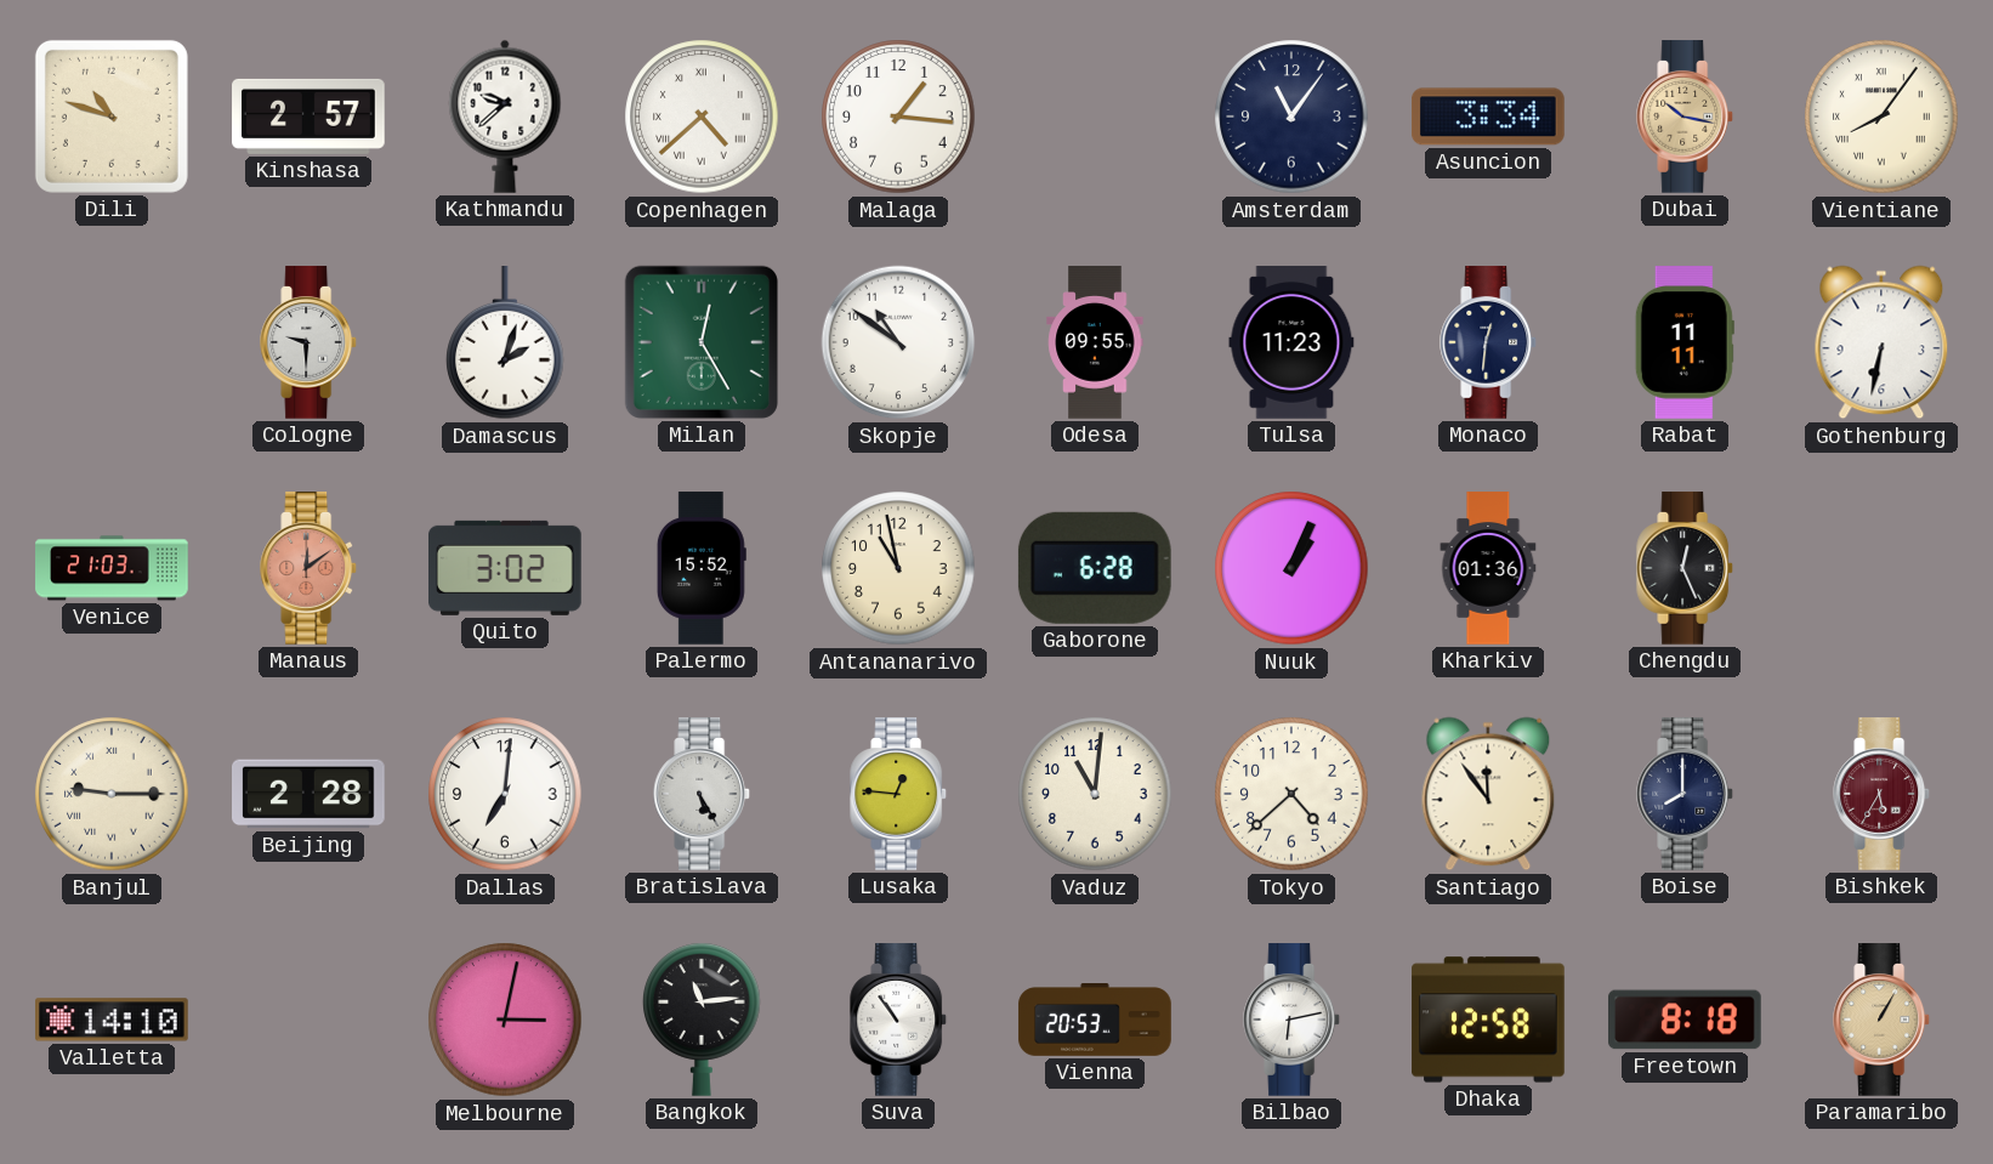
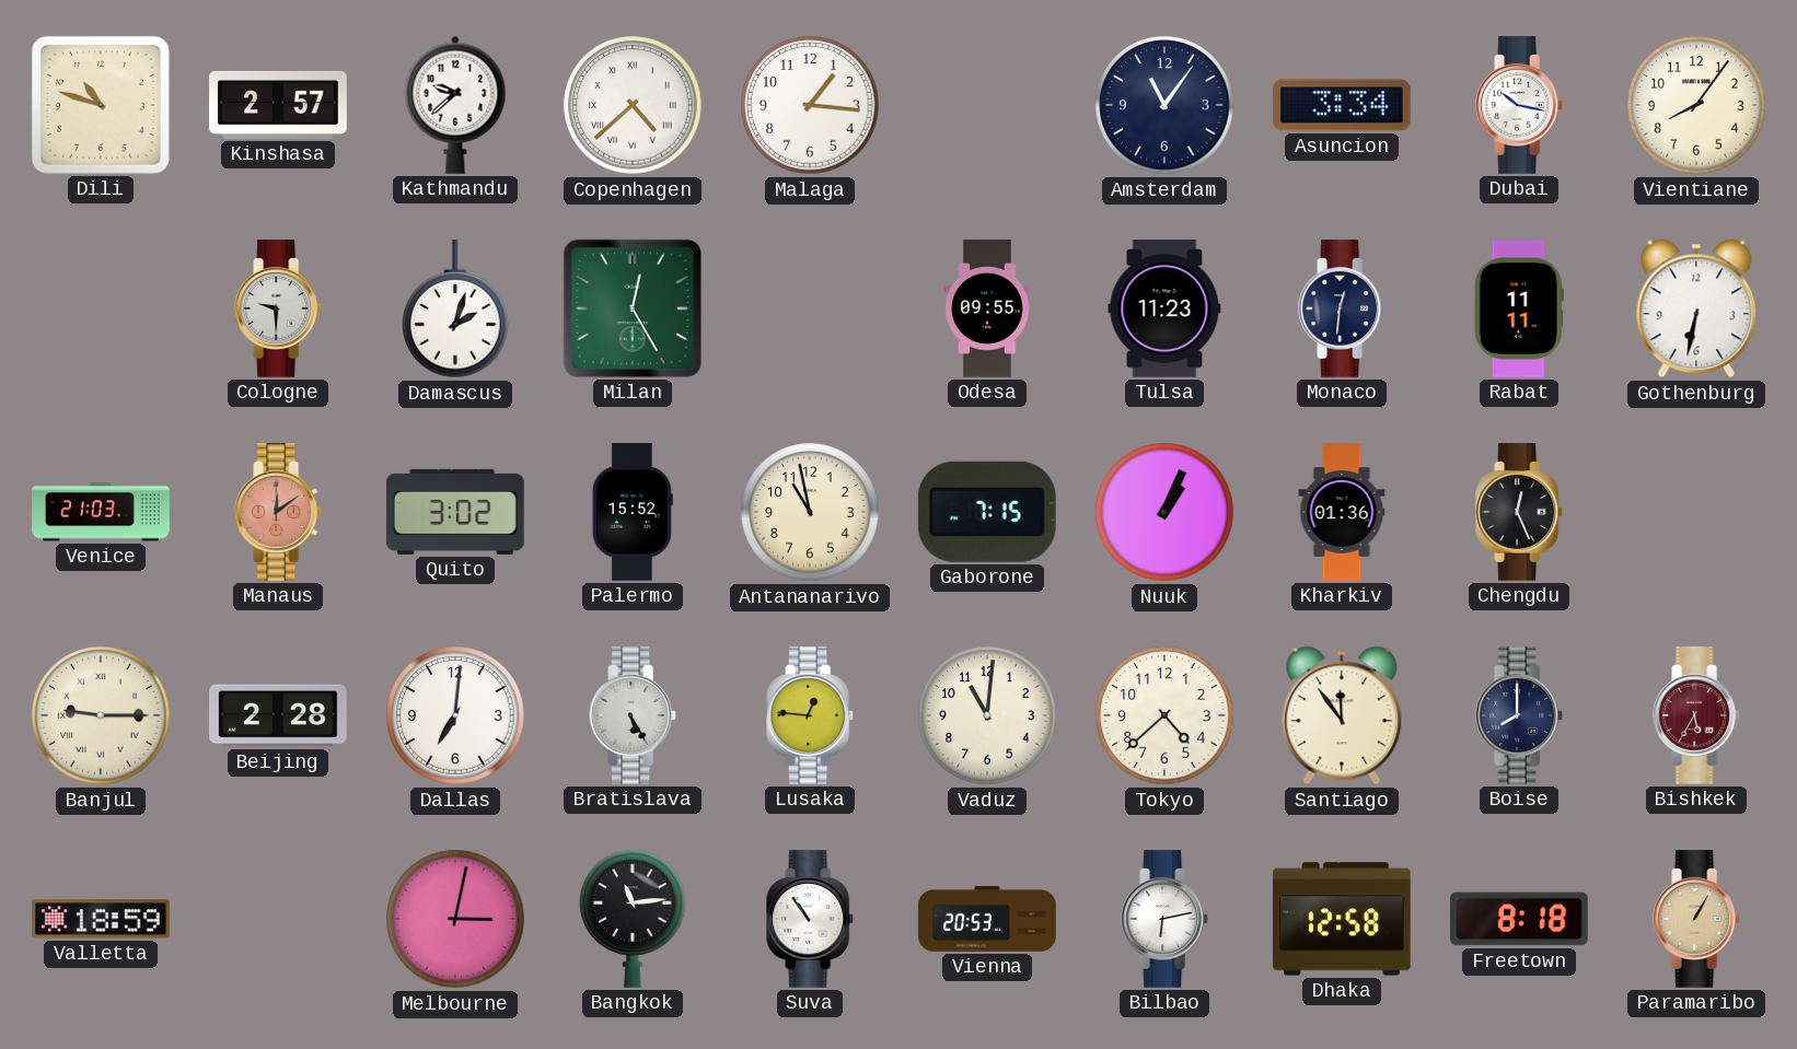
Dubai dial: champagne -> white
Vientiane numerals: Roman -> Arabic
Skopje: 10:51 -> none
Gaborone: 6:28 -> 7:15
Valletta: 14:10 -> 18:59
